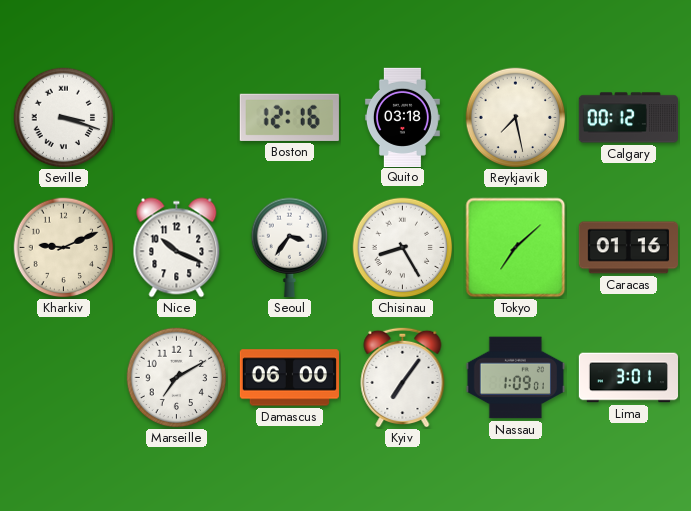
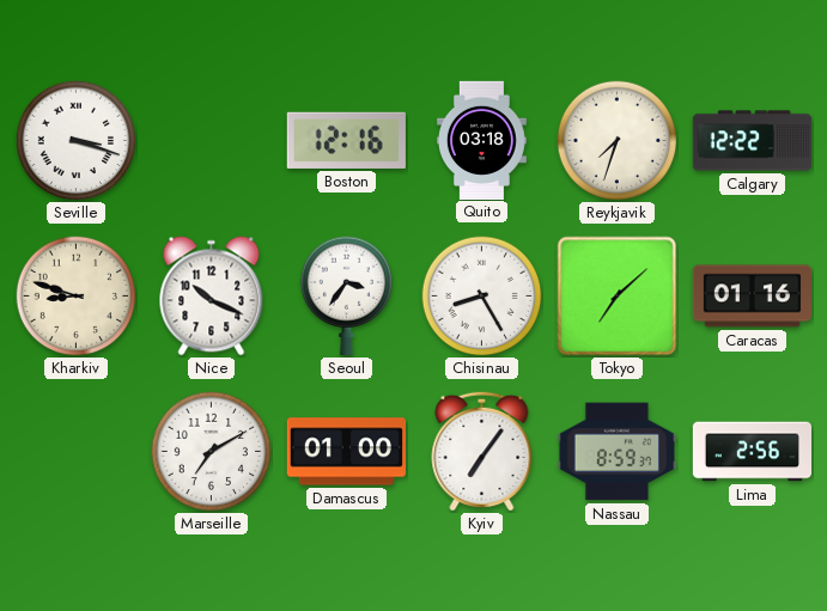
Reykjavik: 7:28 -> 7:33
Calgary: 00:12 -> 12:22
Kharkiv: 9:11 -> 8:48
Damascus: 06:00 -> 01:00
Nassau: 1:09 -> 8:59
Lima: 3:01 -> 2:56
